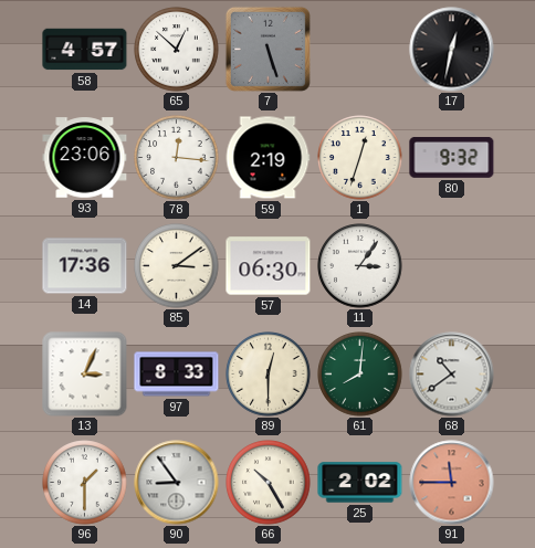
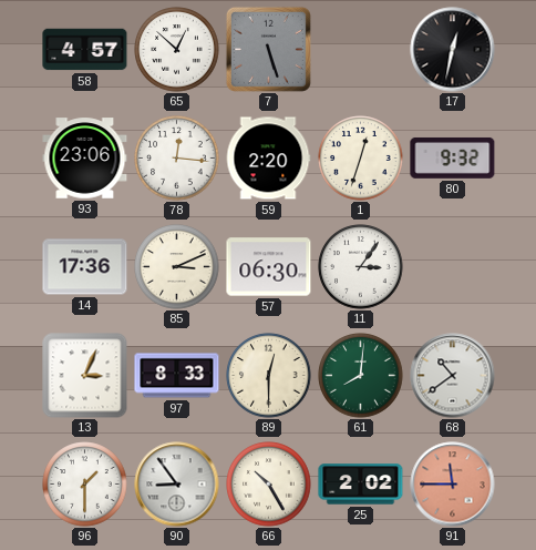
59: 2:19 -> 2:20
85: 3:09 -> 3:11
